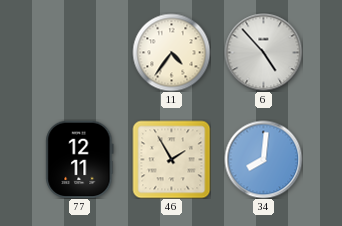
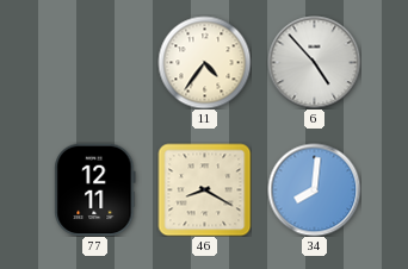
46: 1:55 -> 8:20
